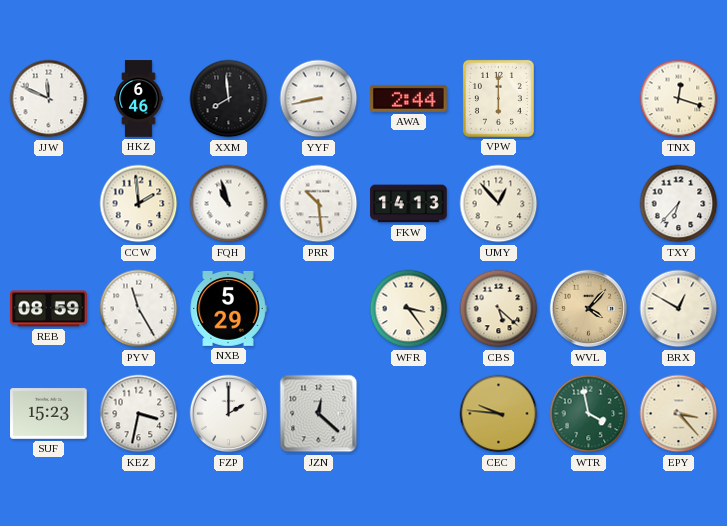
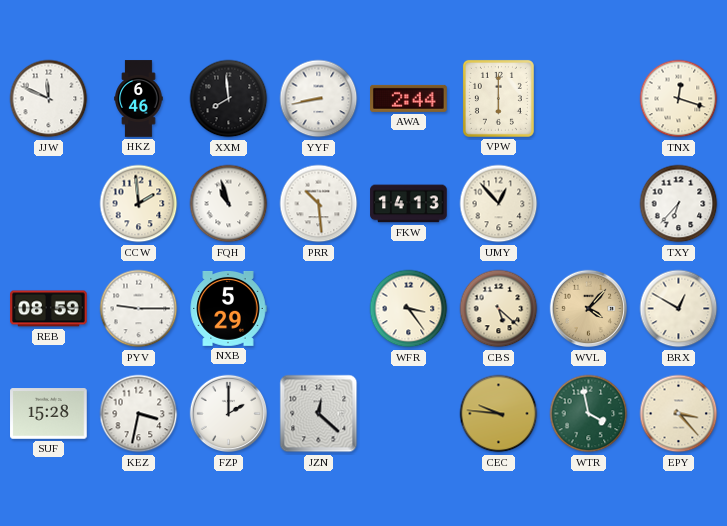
PYV: 11:25 -> 9:15
SUF: 15:23 -> 15:28
